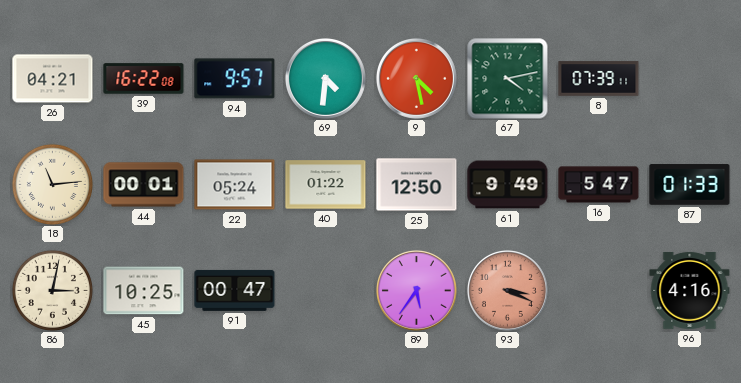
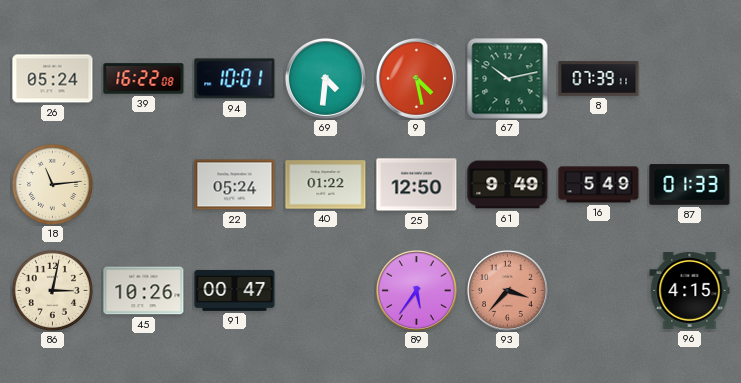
26: 04:21 -> 05:24
94: 9:57 -> 10:01
67: 4:13 -> 10:13
44: 00:01 -> none
16: 5:47 -> 5:49
45: 10:25 -> 10:26
93: 3:19 -> 3:37
96: 4:16 -> 4:15
